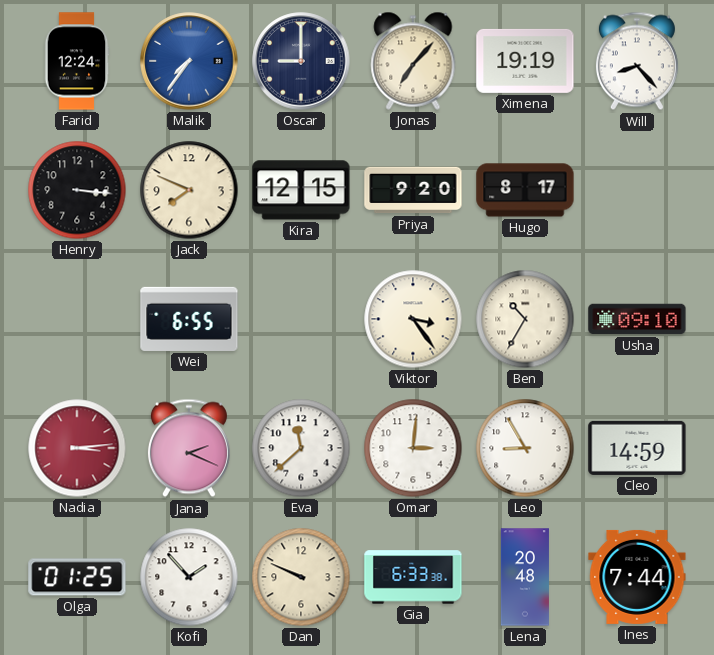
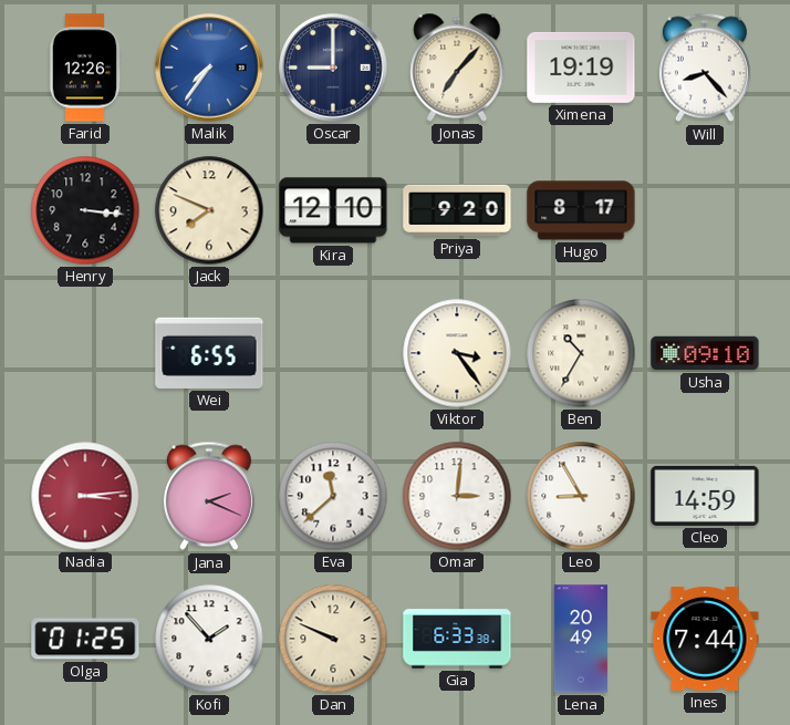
Farid: 12:24 -> 12:26
Kira: 12:15 -> 12:10
Lena: 20:48 -> 20:49
